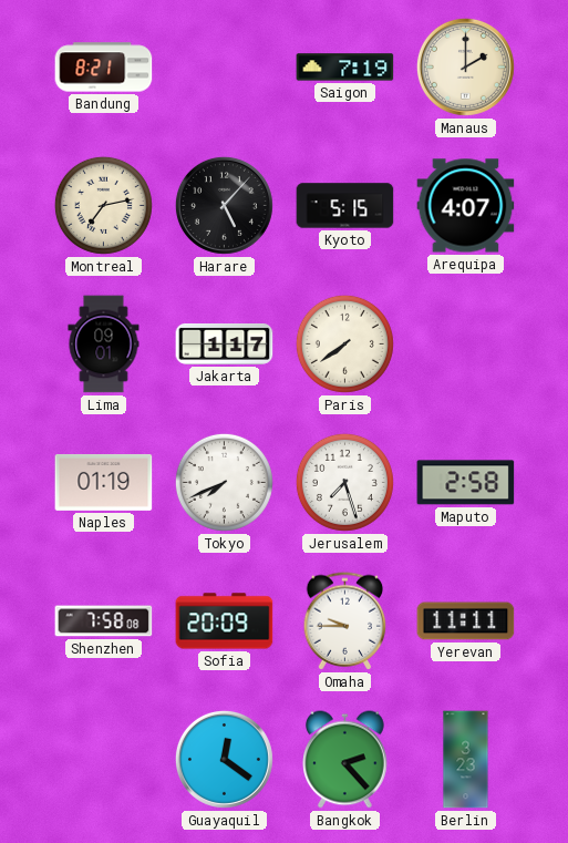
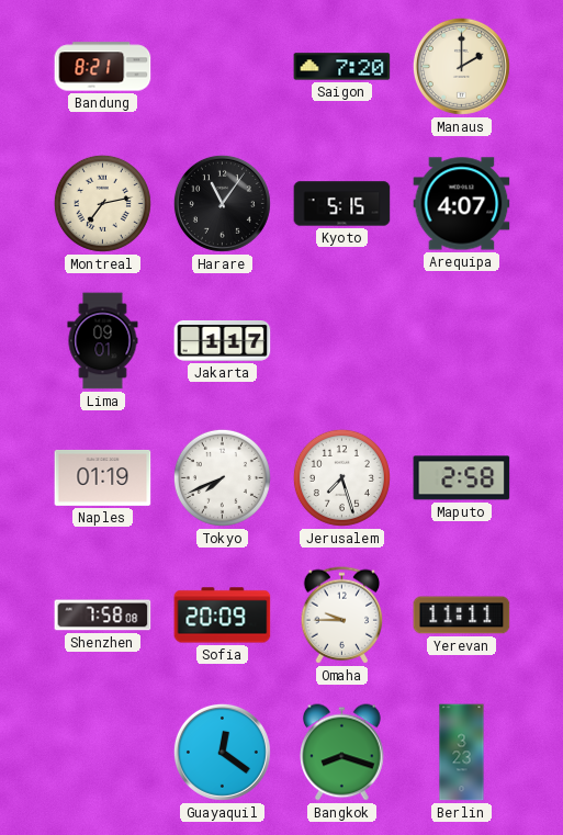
Saigon: 7:19 -> 7:20
Harare: 5:07 -> 11:06
Paris: 7:39 -> none
Bangkok: 2:23 -> 8:18
